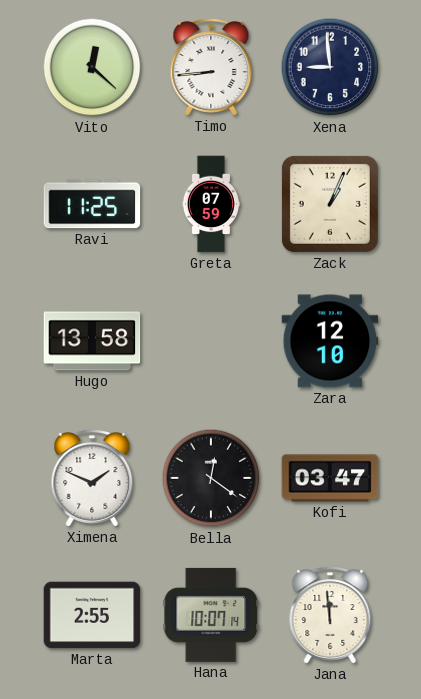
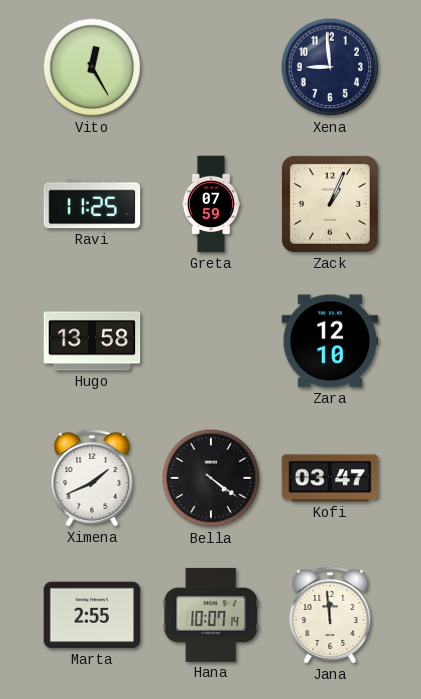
Vito: 12:22 -> 12:25
Timo: 8:44 -> none
Ximena: 1:49 -> 1:41
Bella: 12:21 -> 4:21
